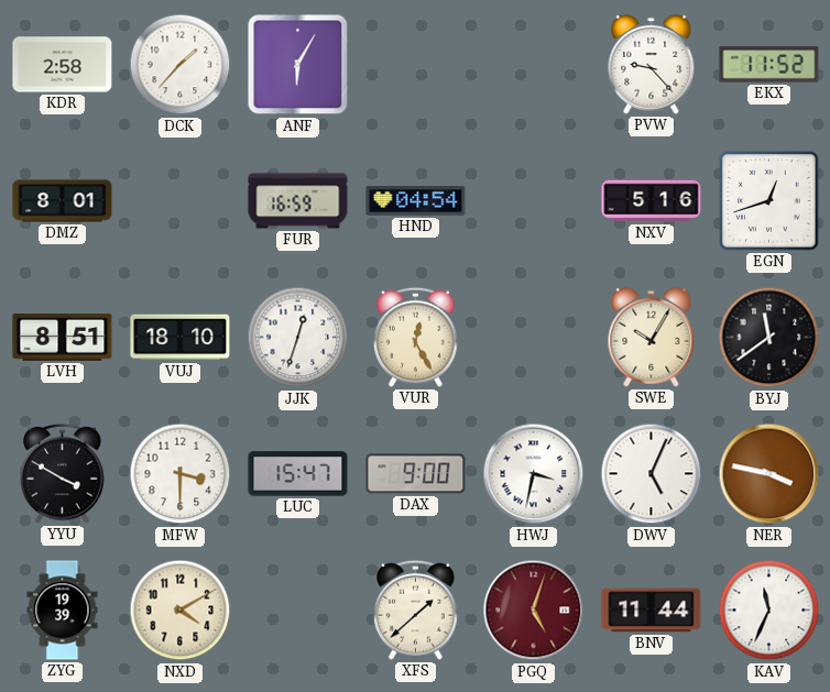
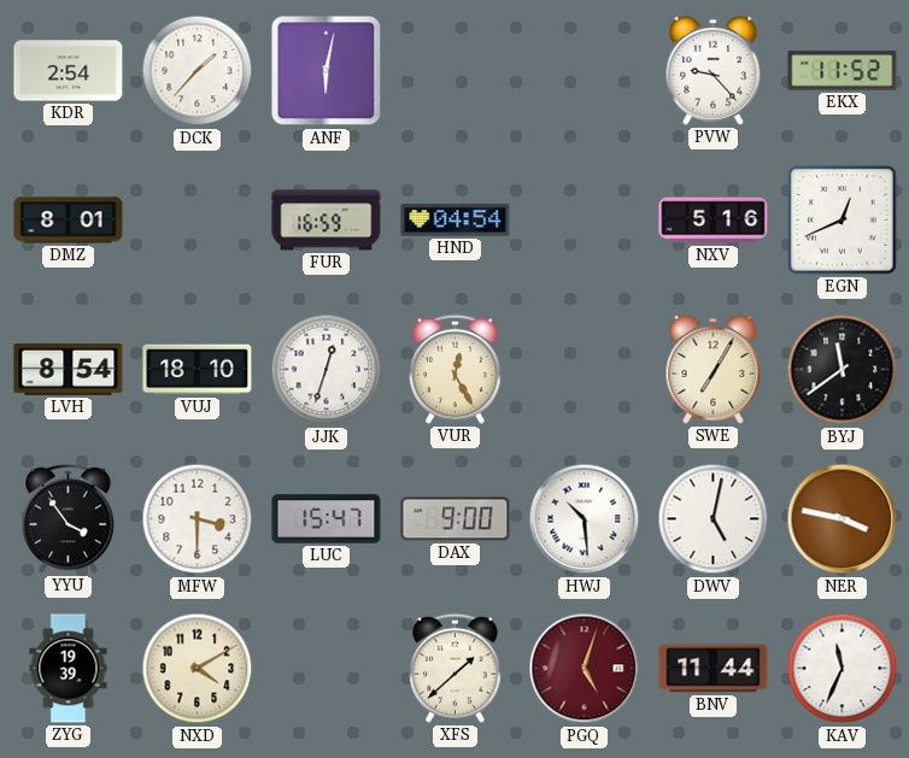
KDR: 2:58 -> 2:54
ANF: 6:05 -> 6:02
EGN: 12:42 -> 12:41
LVH: 8:51 -> 8:54
SWE: 10:05 -> 7:05
YYU: 3:50 -> 3:54
HWJ: 3:32 -> 10:29
DWV: 5:04 -> 5:02
